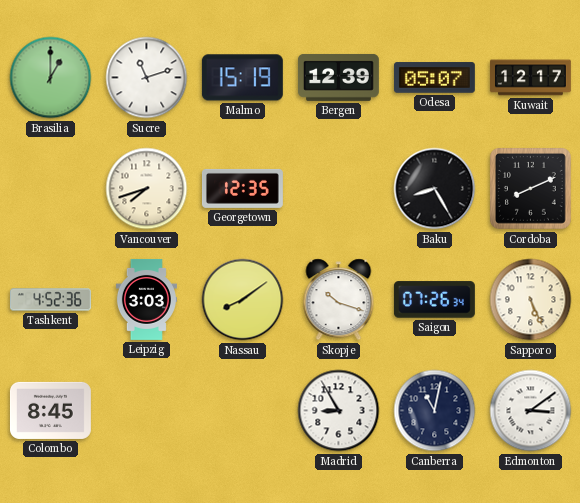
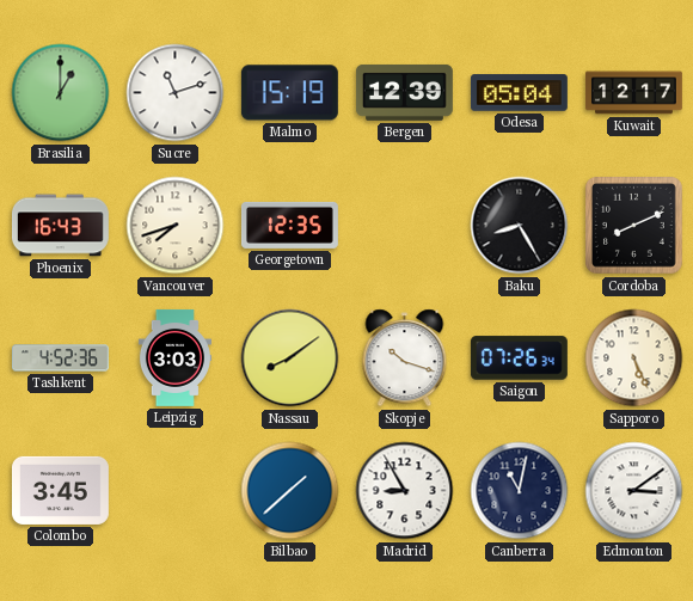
Odesa: 05:07 -> 05:04
Phoenix: none -> 16:43
Colombo: 8:45 -> 3:45
Bilbao: none -> 1:38
